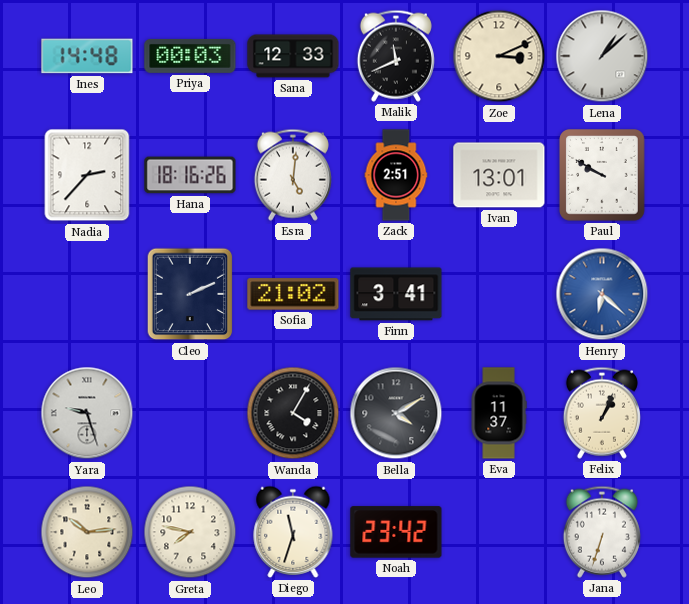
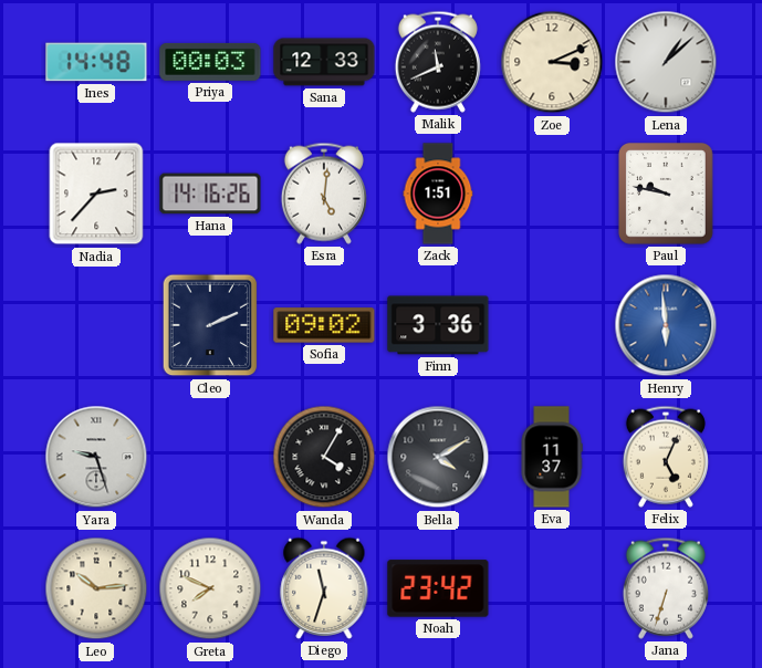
Hana: 18:16 -> 14:16
Zack: 2:51 -> 1:51
Ivan: 13:01 -> none
Paul: 9:50 -> 9:47
Sofia: 21:02 -> 09:02
Finn: 3:41 -> 3:36
Henry: 6:22 -> 5:59
Felix: 1:04 -> 5:04
Greta: 7:47 -> 7:49
